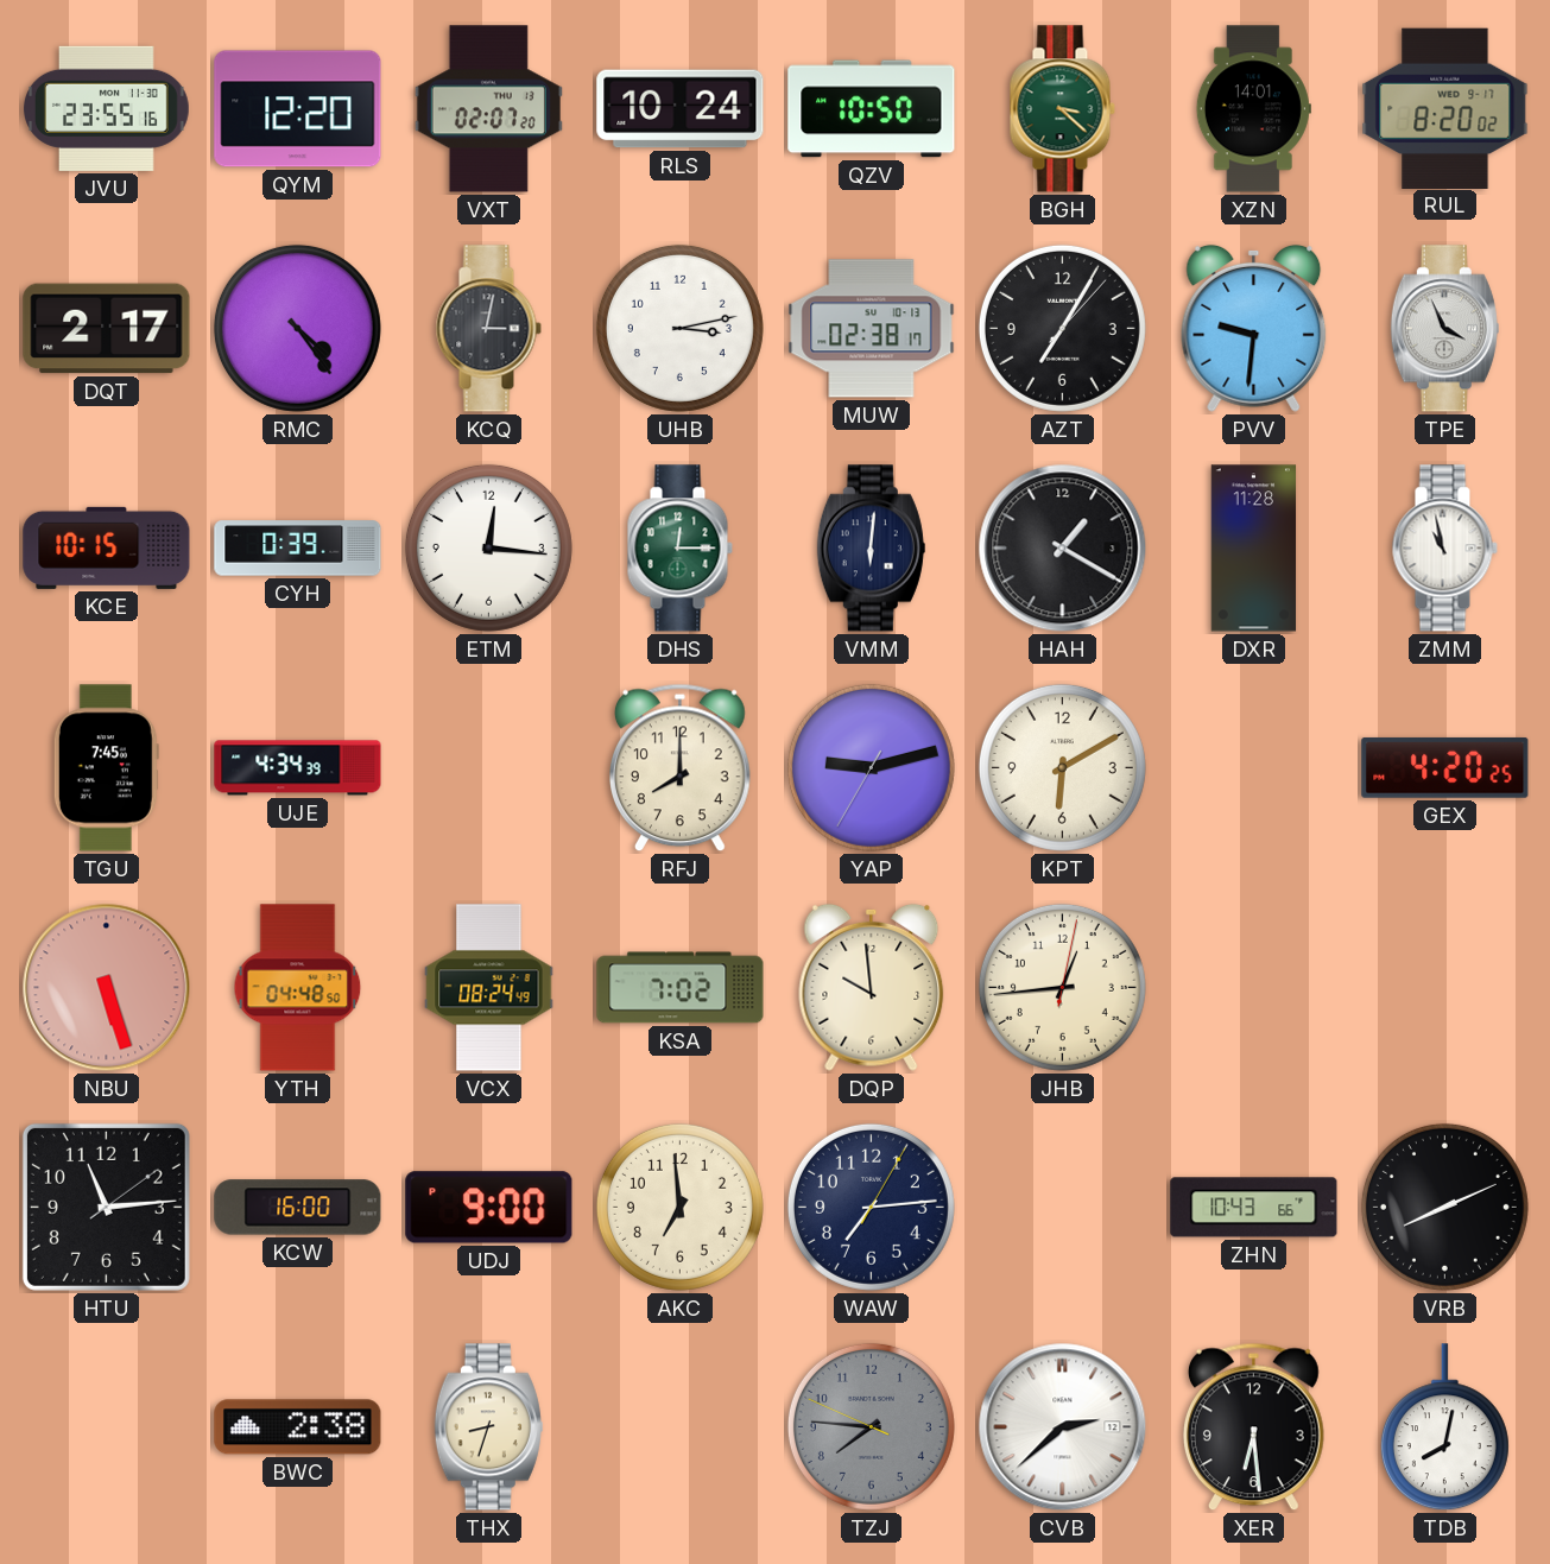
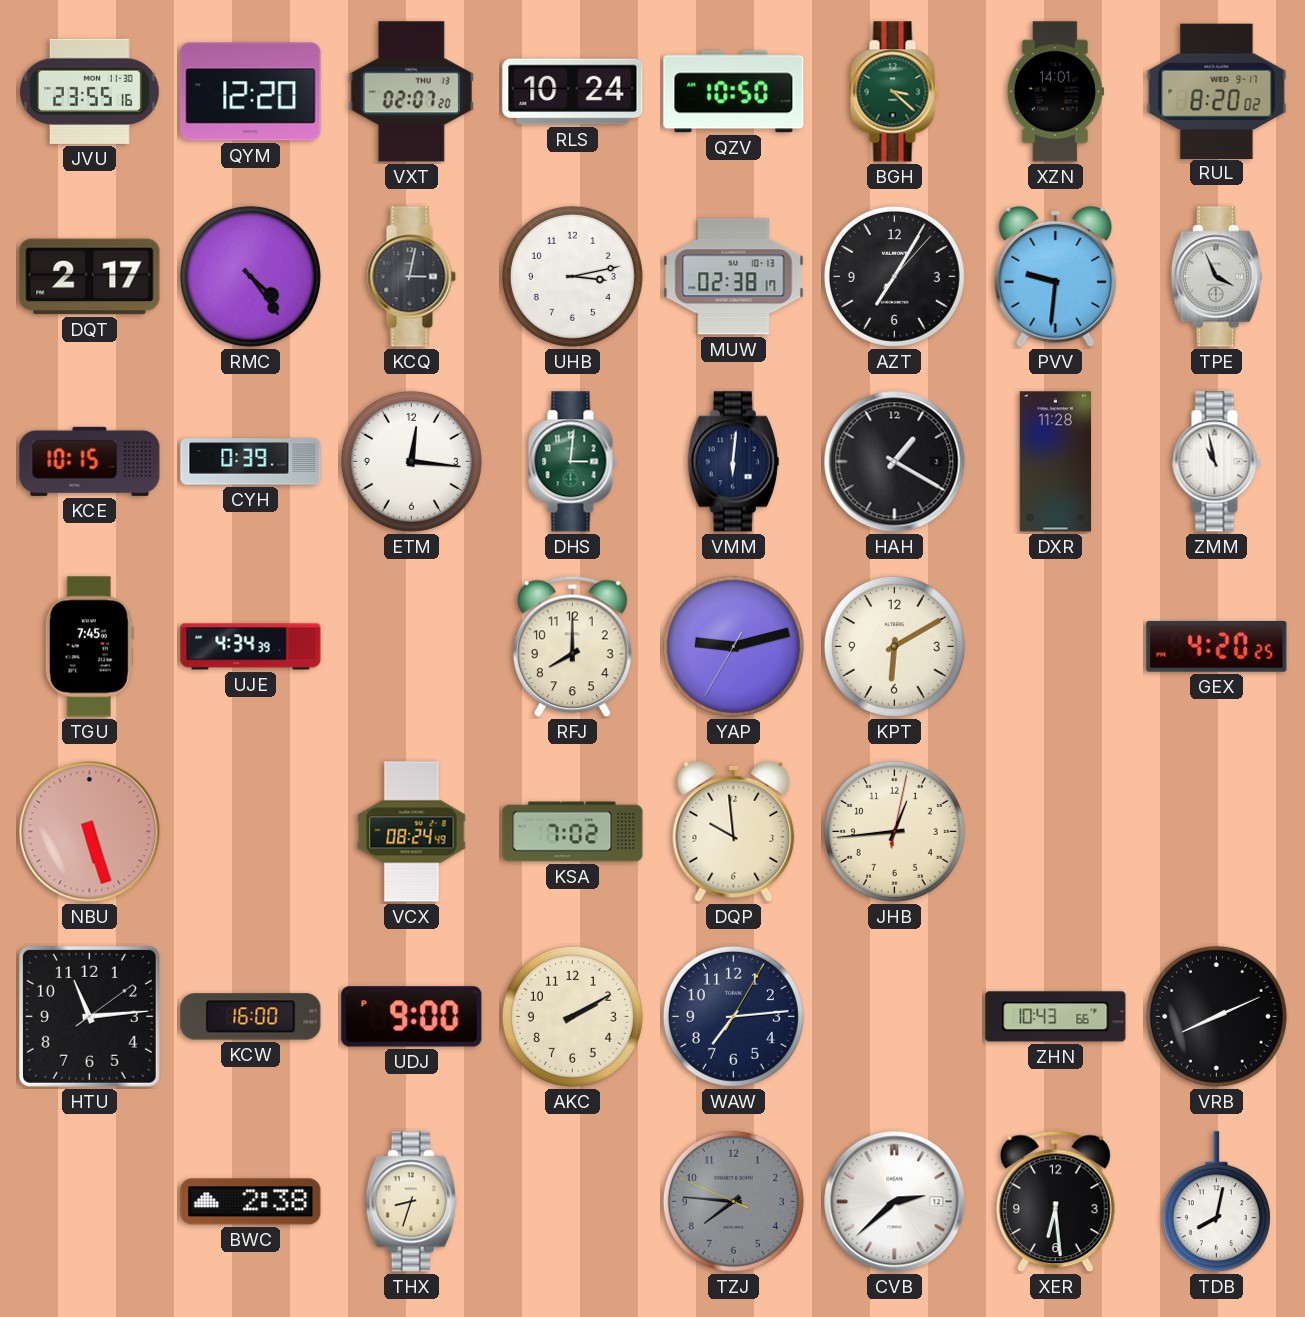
DHS: 12:15 -> 3:01
YTH: 04:48 -> none
AKC: 6:59 -> 2:10
